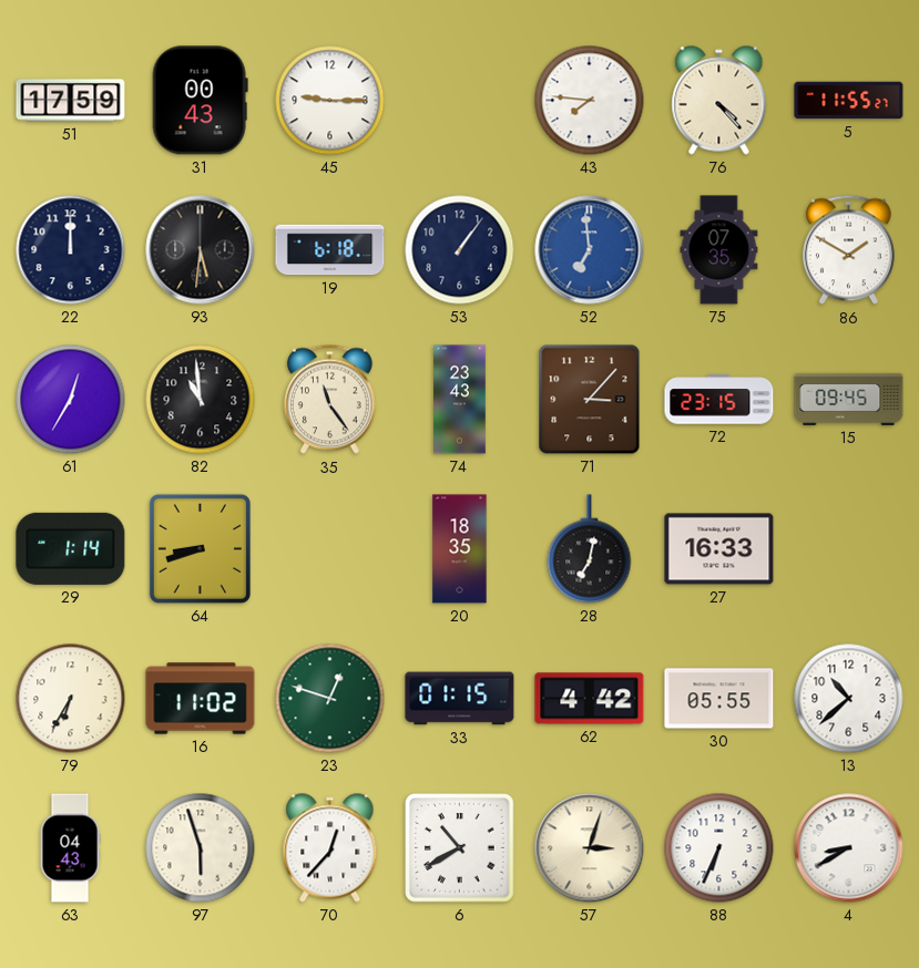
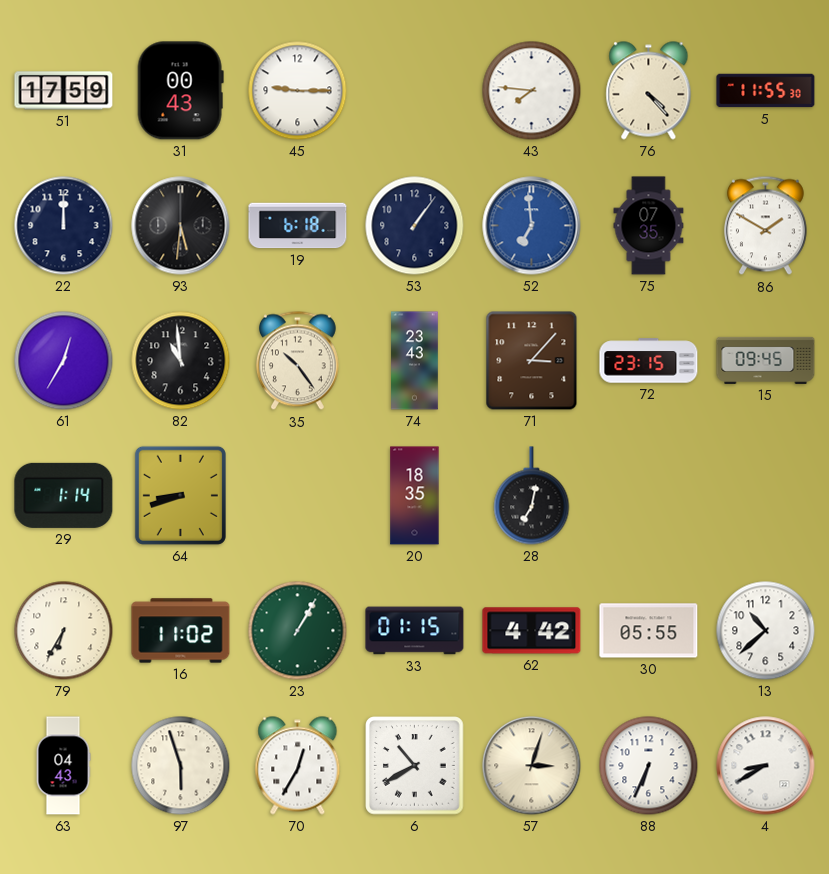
5: 11:55:27 -> 11:55:30
35: 11:24 -> 10:24
27: 16:33 -> none
23: 12:48 -> 1:05
70: 12:37 -> 12:35
